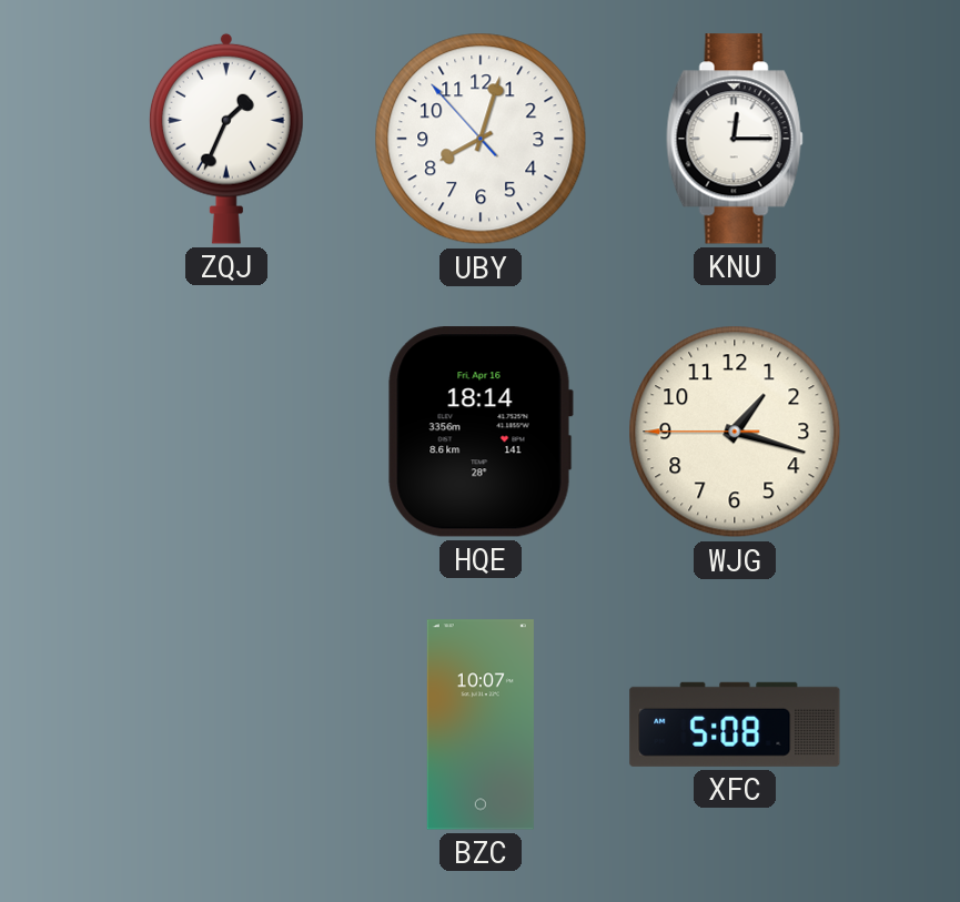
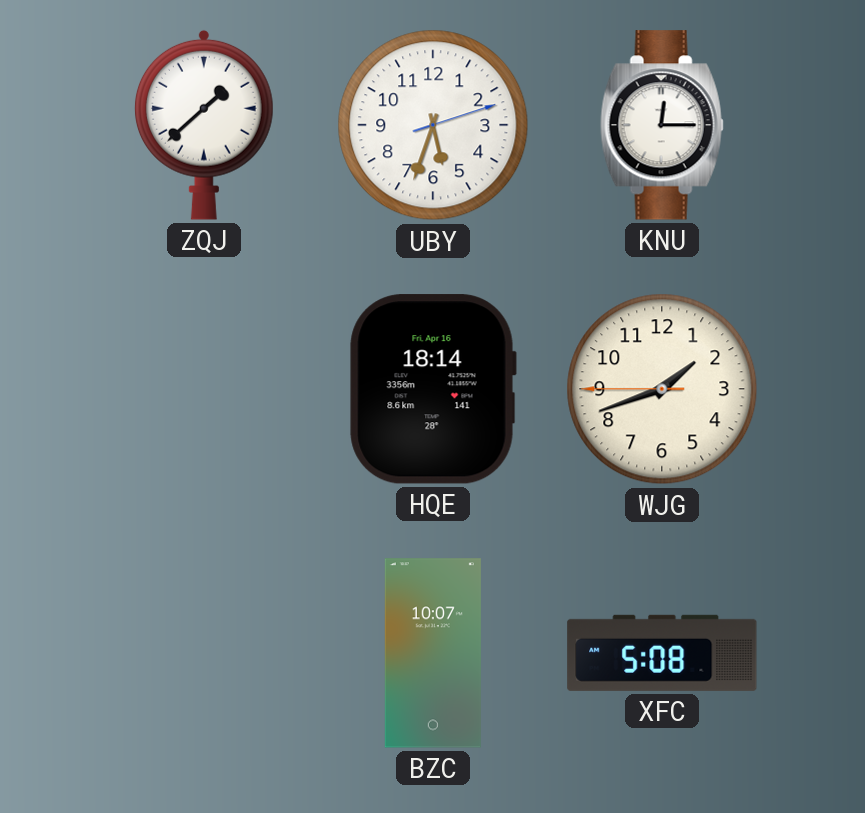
ZQJ: 1:34 -> 1:38
UBY: 8:02 -> 5:33
WJG: 1:17 -> 1:41
